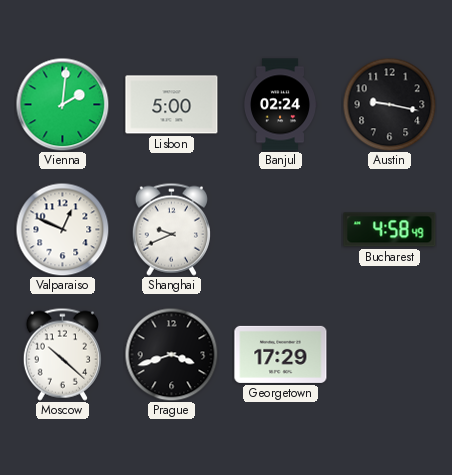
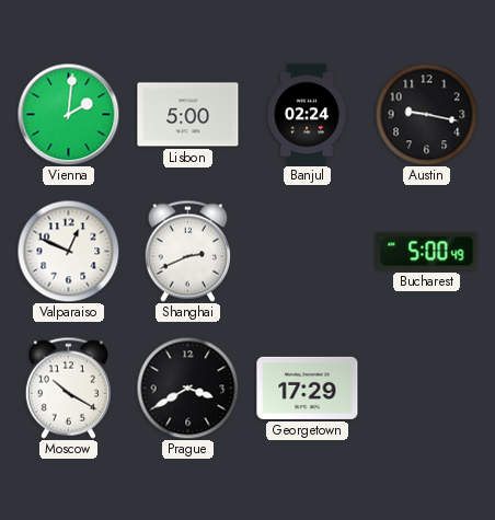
Shanghai: 9:41 -> 2:41
Bucharest: 4:58 -> 5:00
Moscow: 10:22 -> 10:20
Prague: 3:42 -> 3:40
